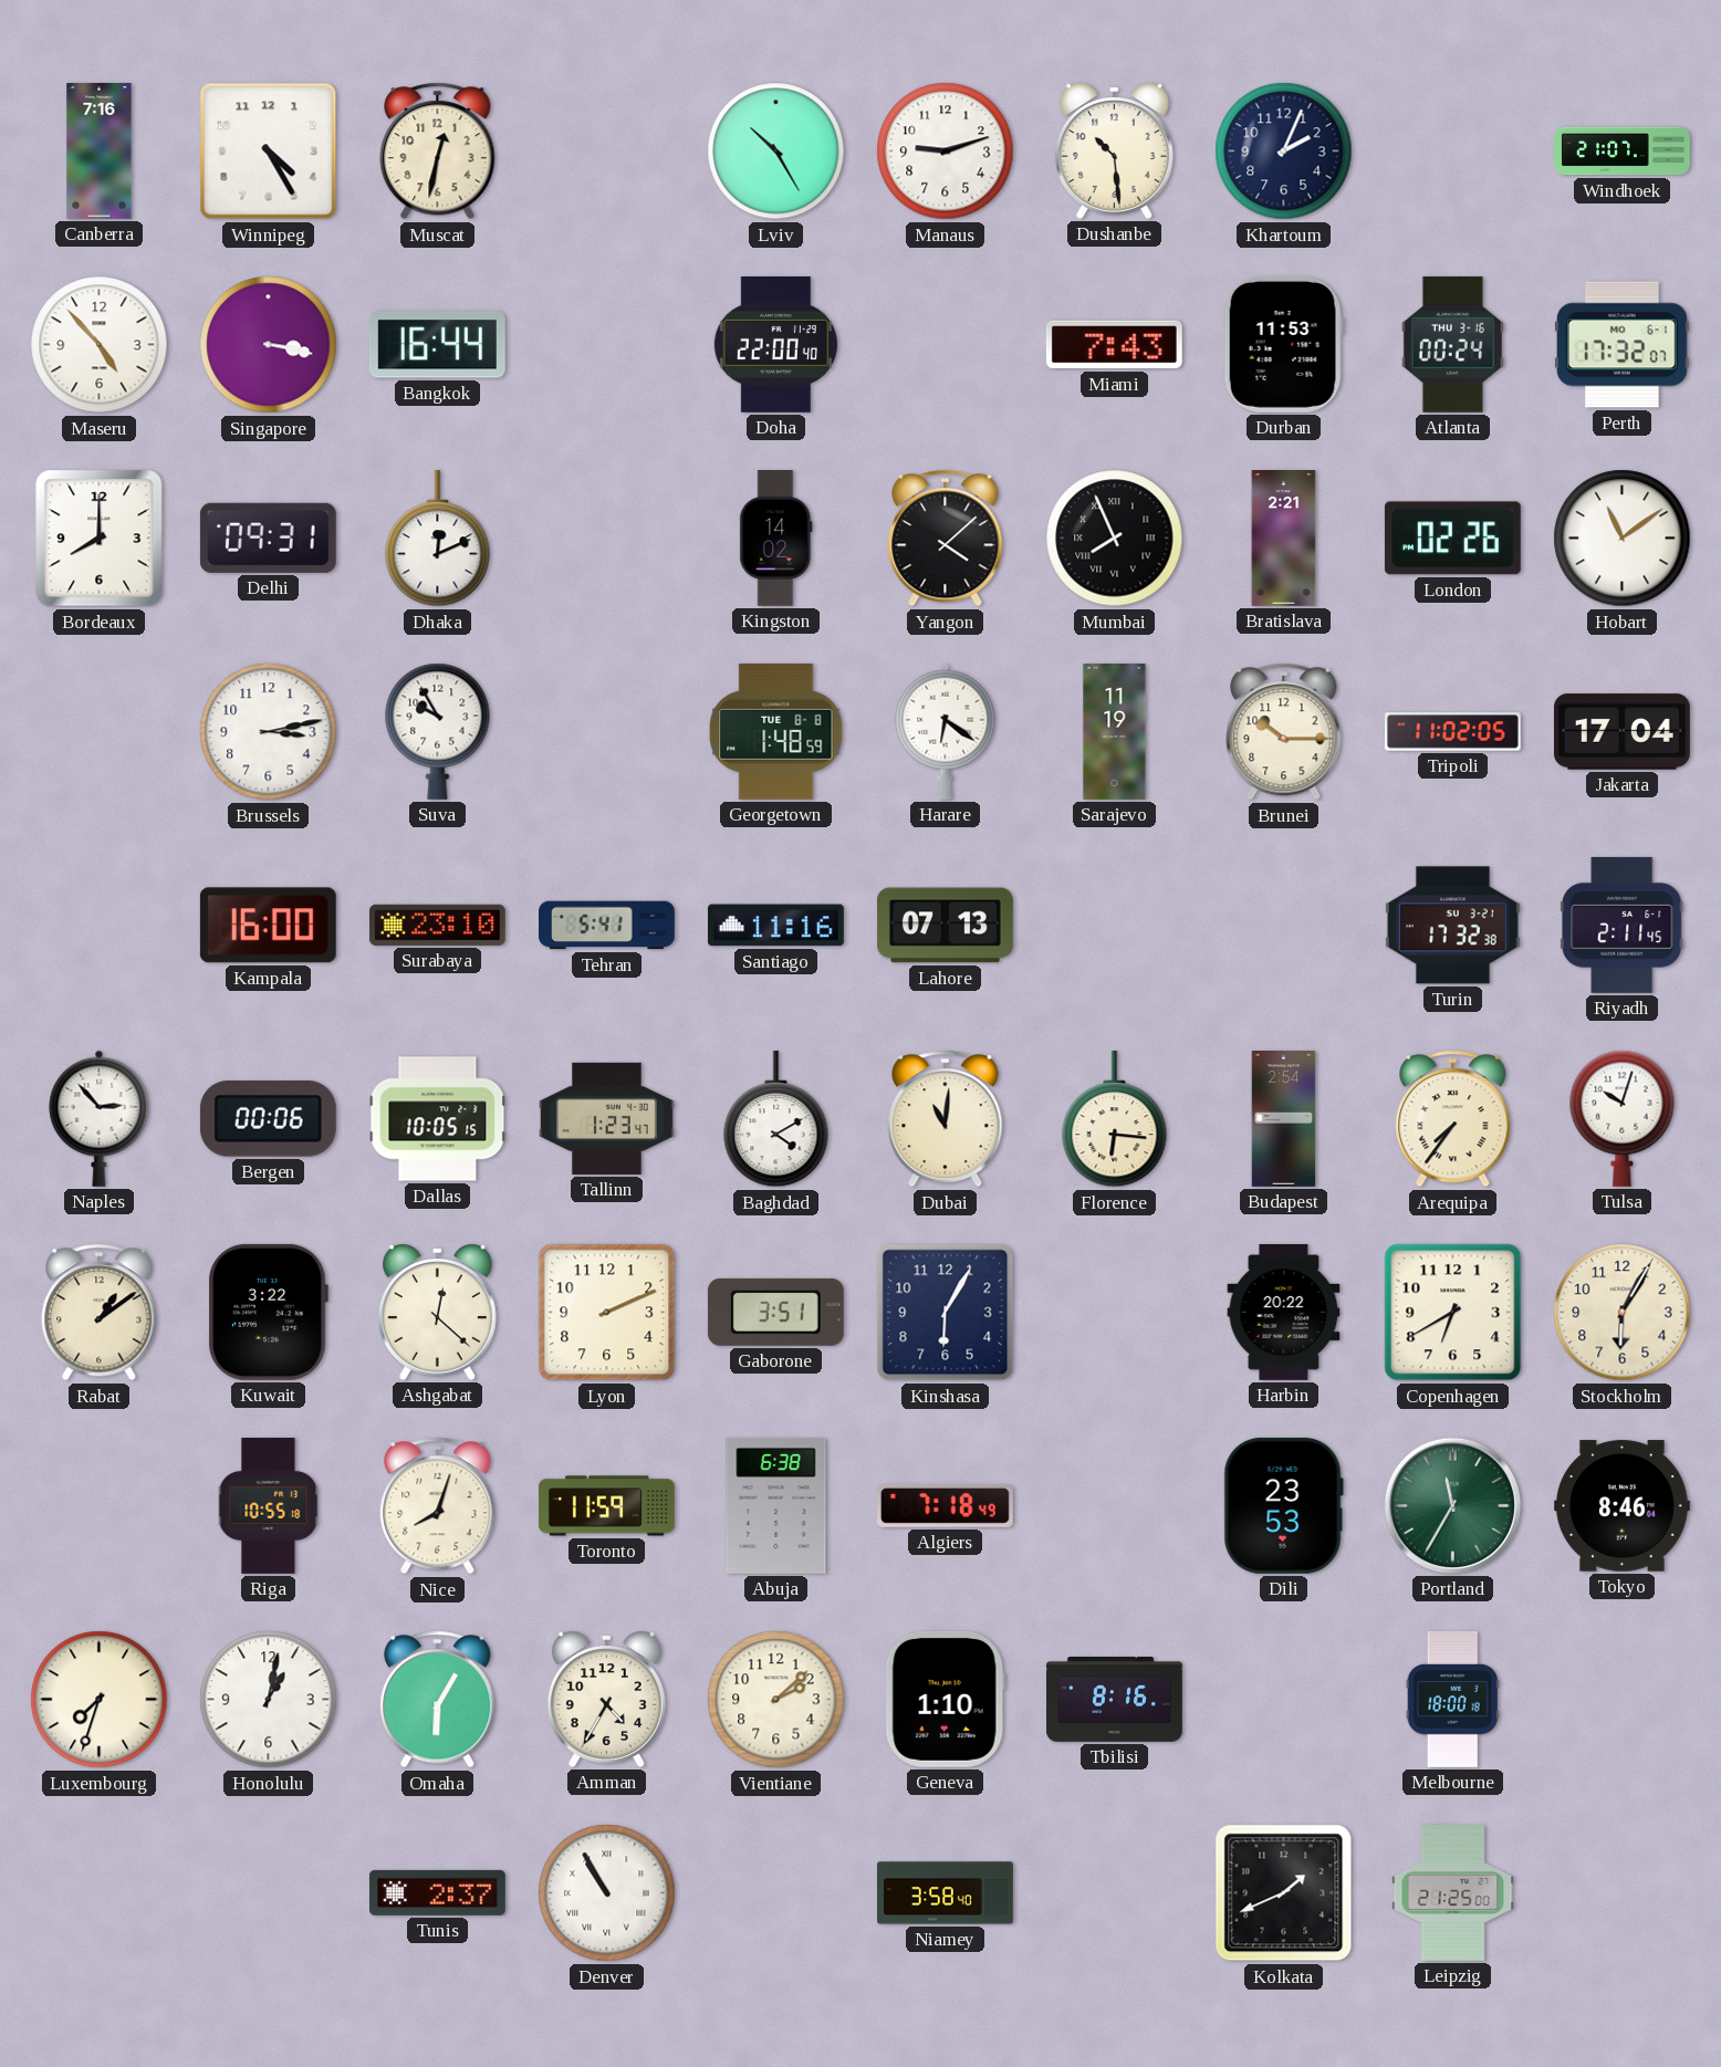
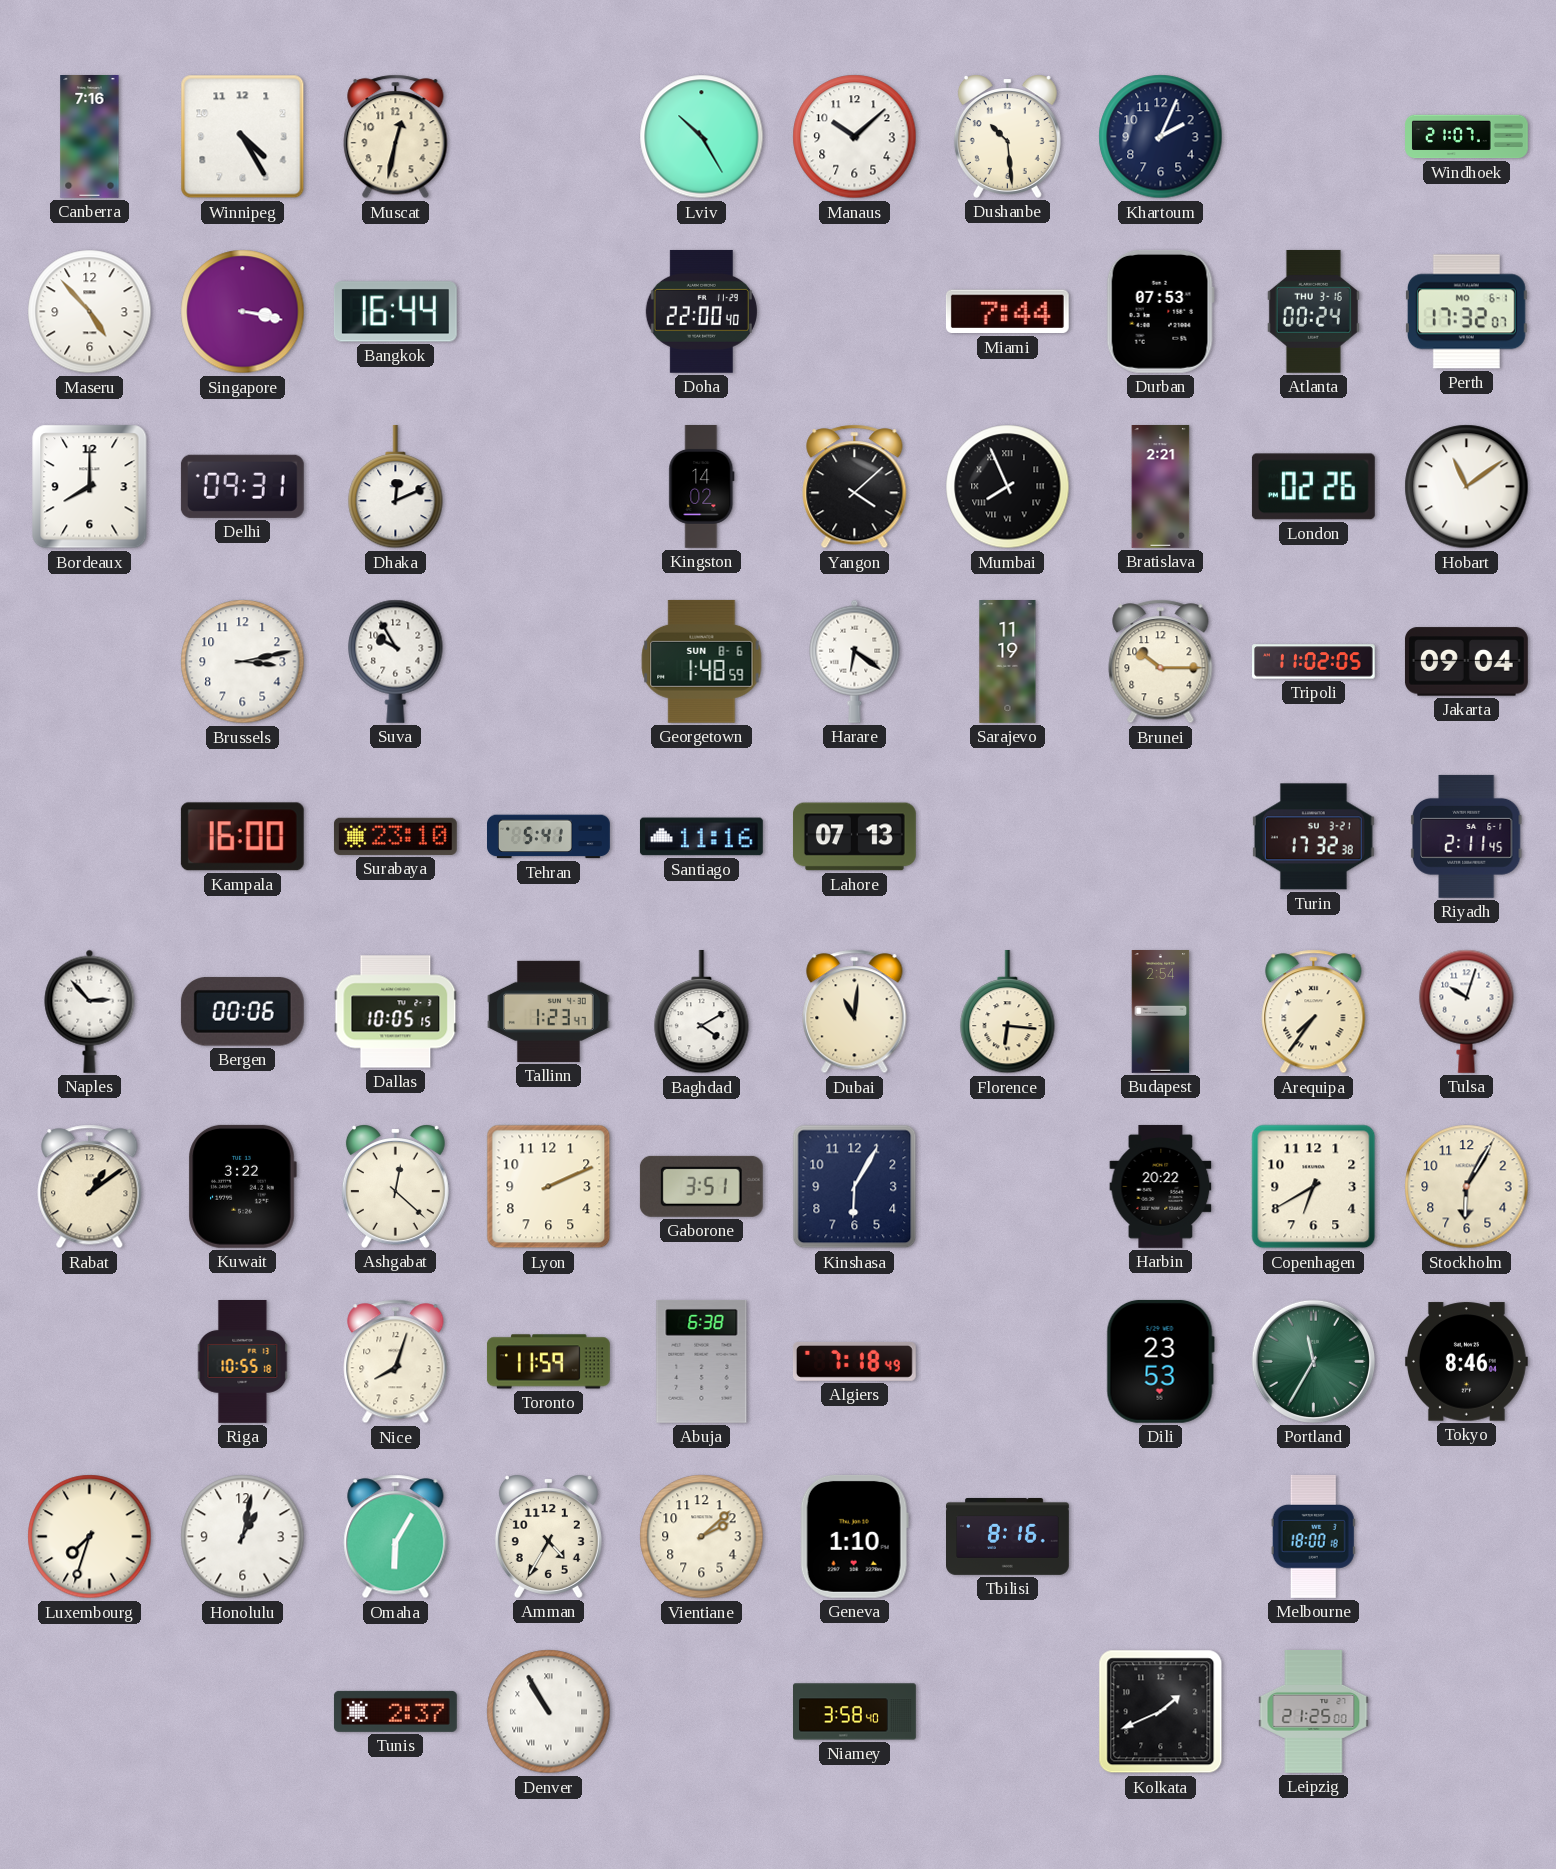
Manaus: 9:12 -> 10:08
Miami: 7:43 -> 7:44
Durban: 11:53 -> 07:53
Georgetown date: TUE 8-8 -> SUN 8-6
Jakarta: 17:04 -> 09:04
